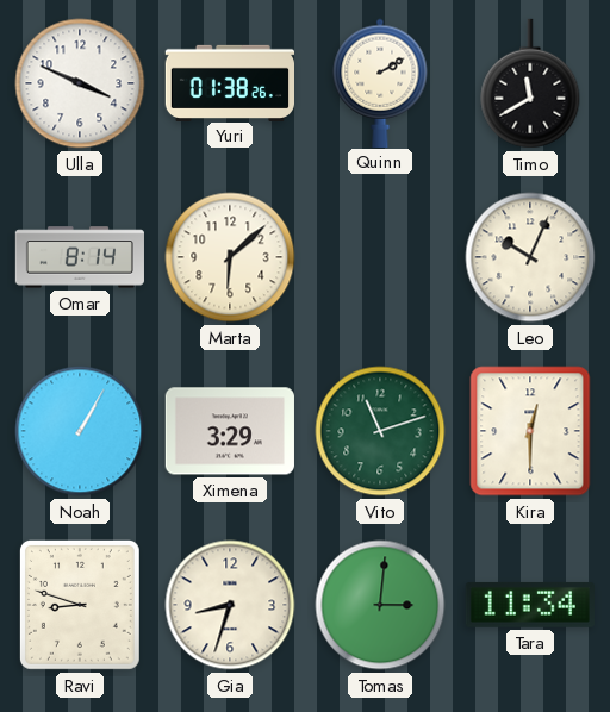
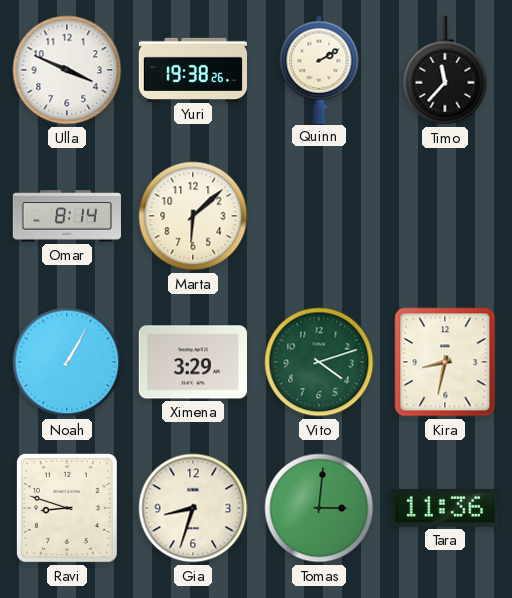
Yuri: 01:38 -> 19:38
Timo: 11:40 -> 11:37
Leo: 10:04 -> none
Vito: 11:12 -> 4:12
Kira: 12:30 -> 8:32
Tara: 11:34 -> 11:36
